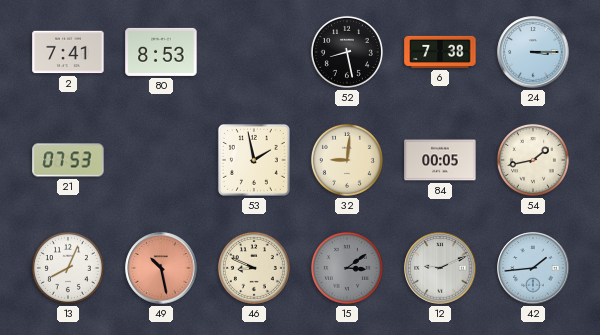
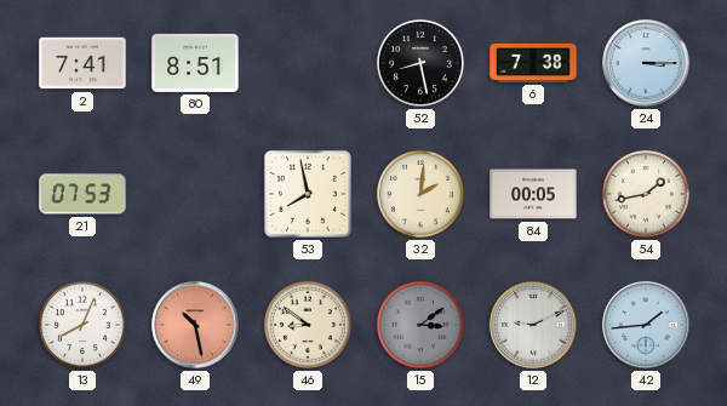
80: 8:53 -> 8:51
53: 1:58 -> 7:58
32: 9:01 -> 2:01
46: 8:49 -> 8:51
